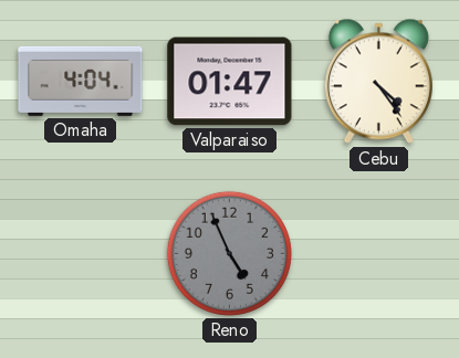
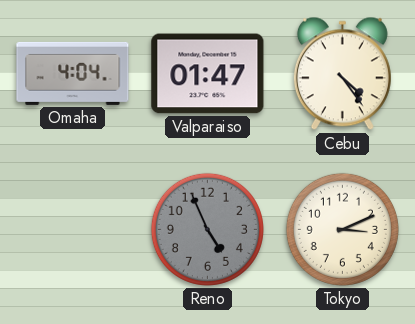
Tokyo: none -> 3:11
